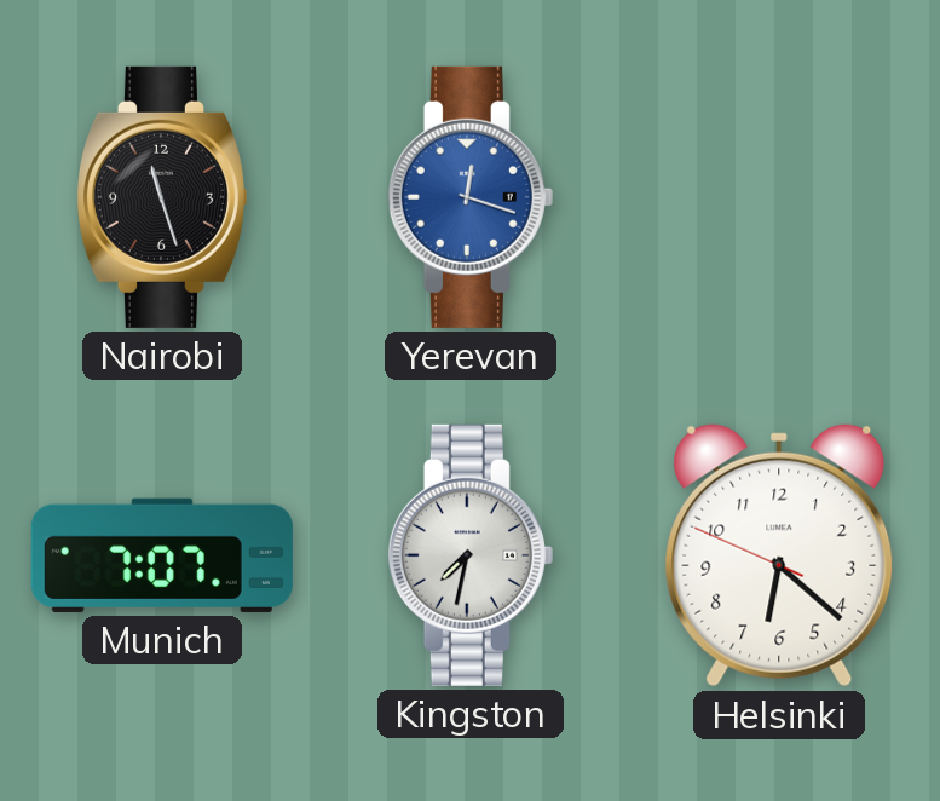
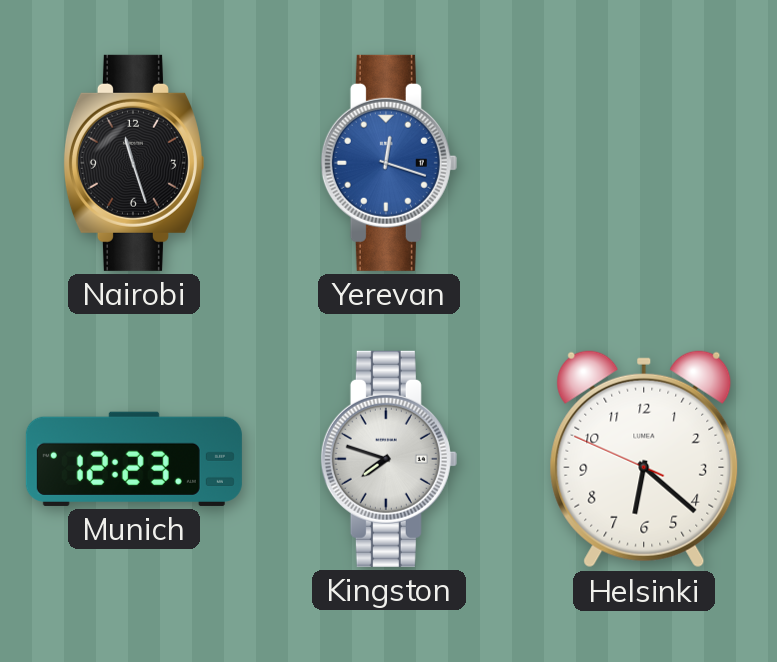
Munich: 7:07 -> 12:23
Kingston: 7:32 -> 7:48
